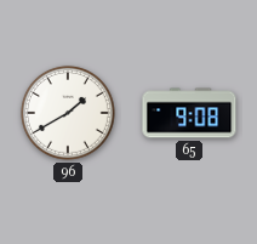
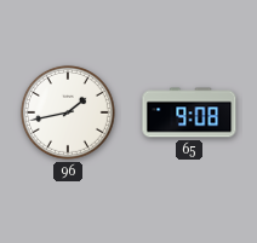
96: 1:40 -> 1:43
